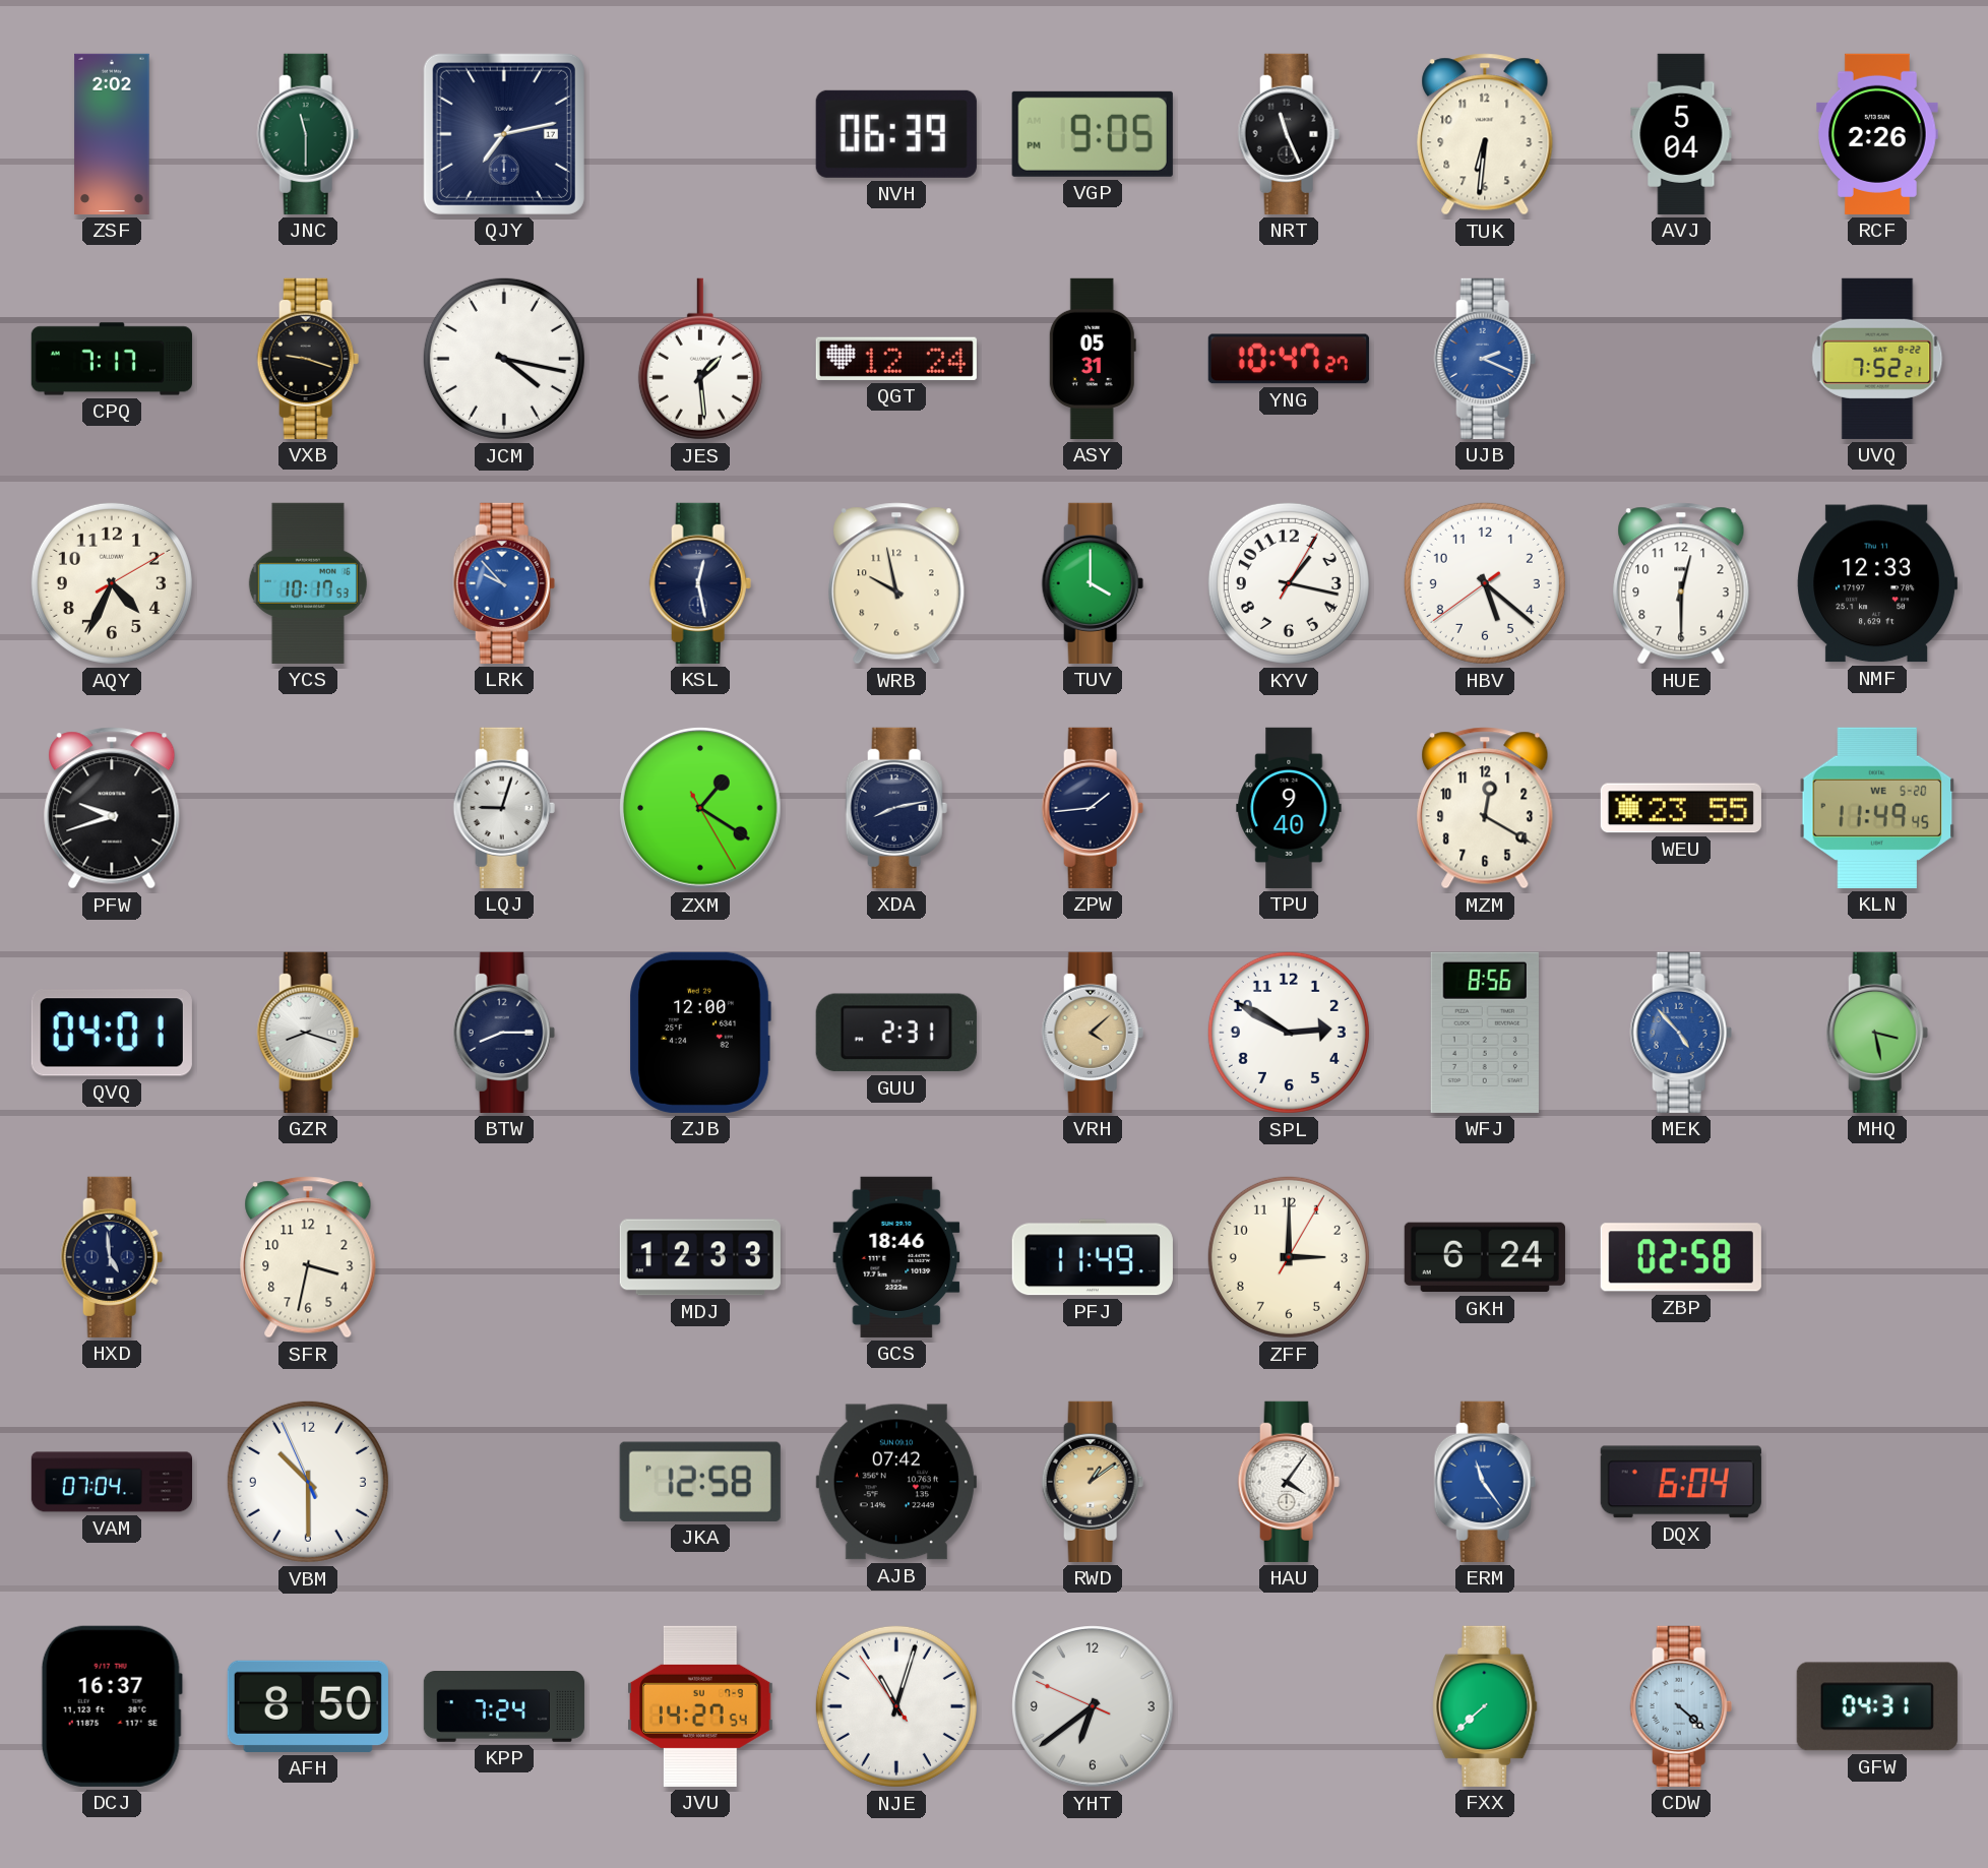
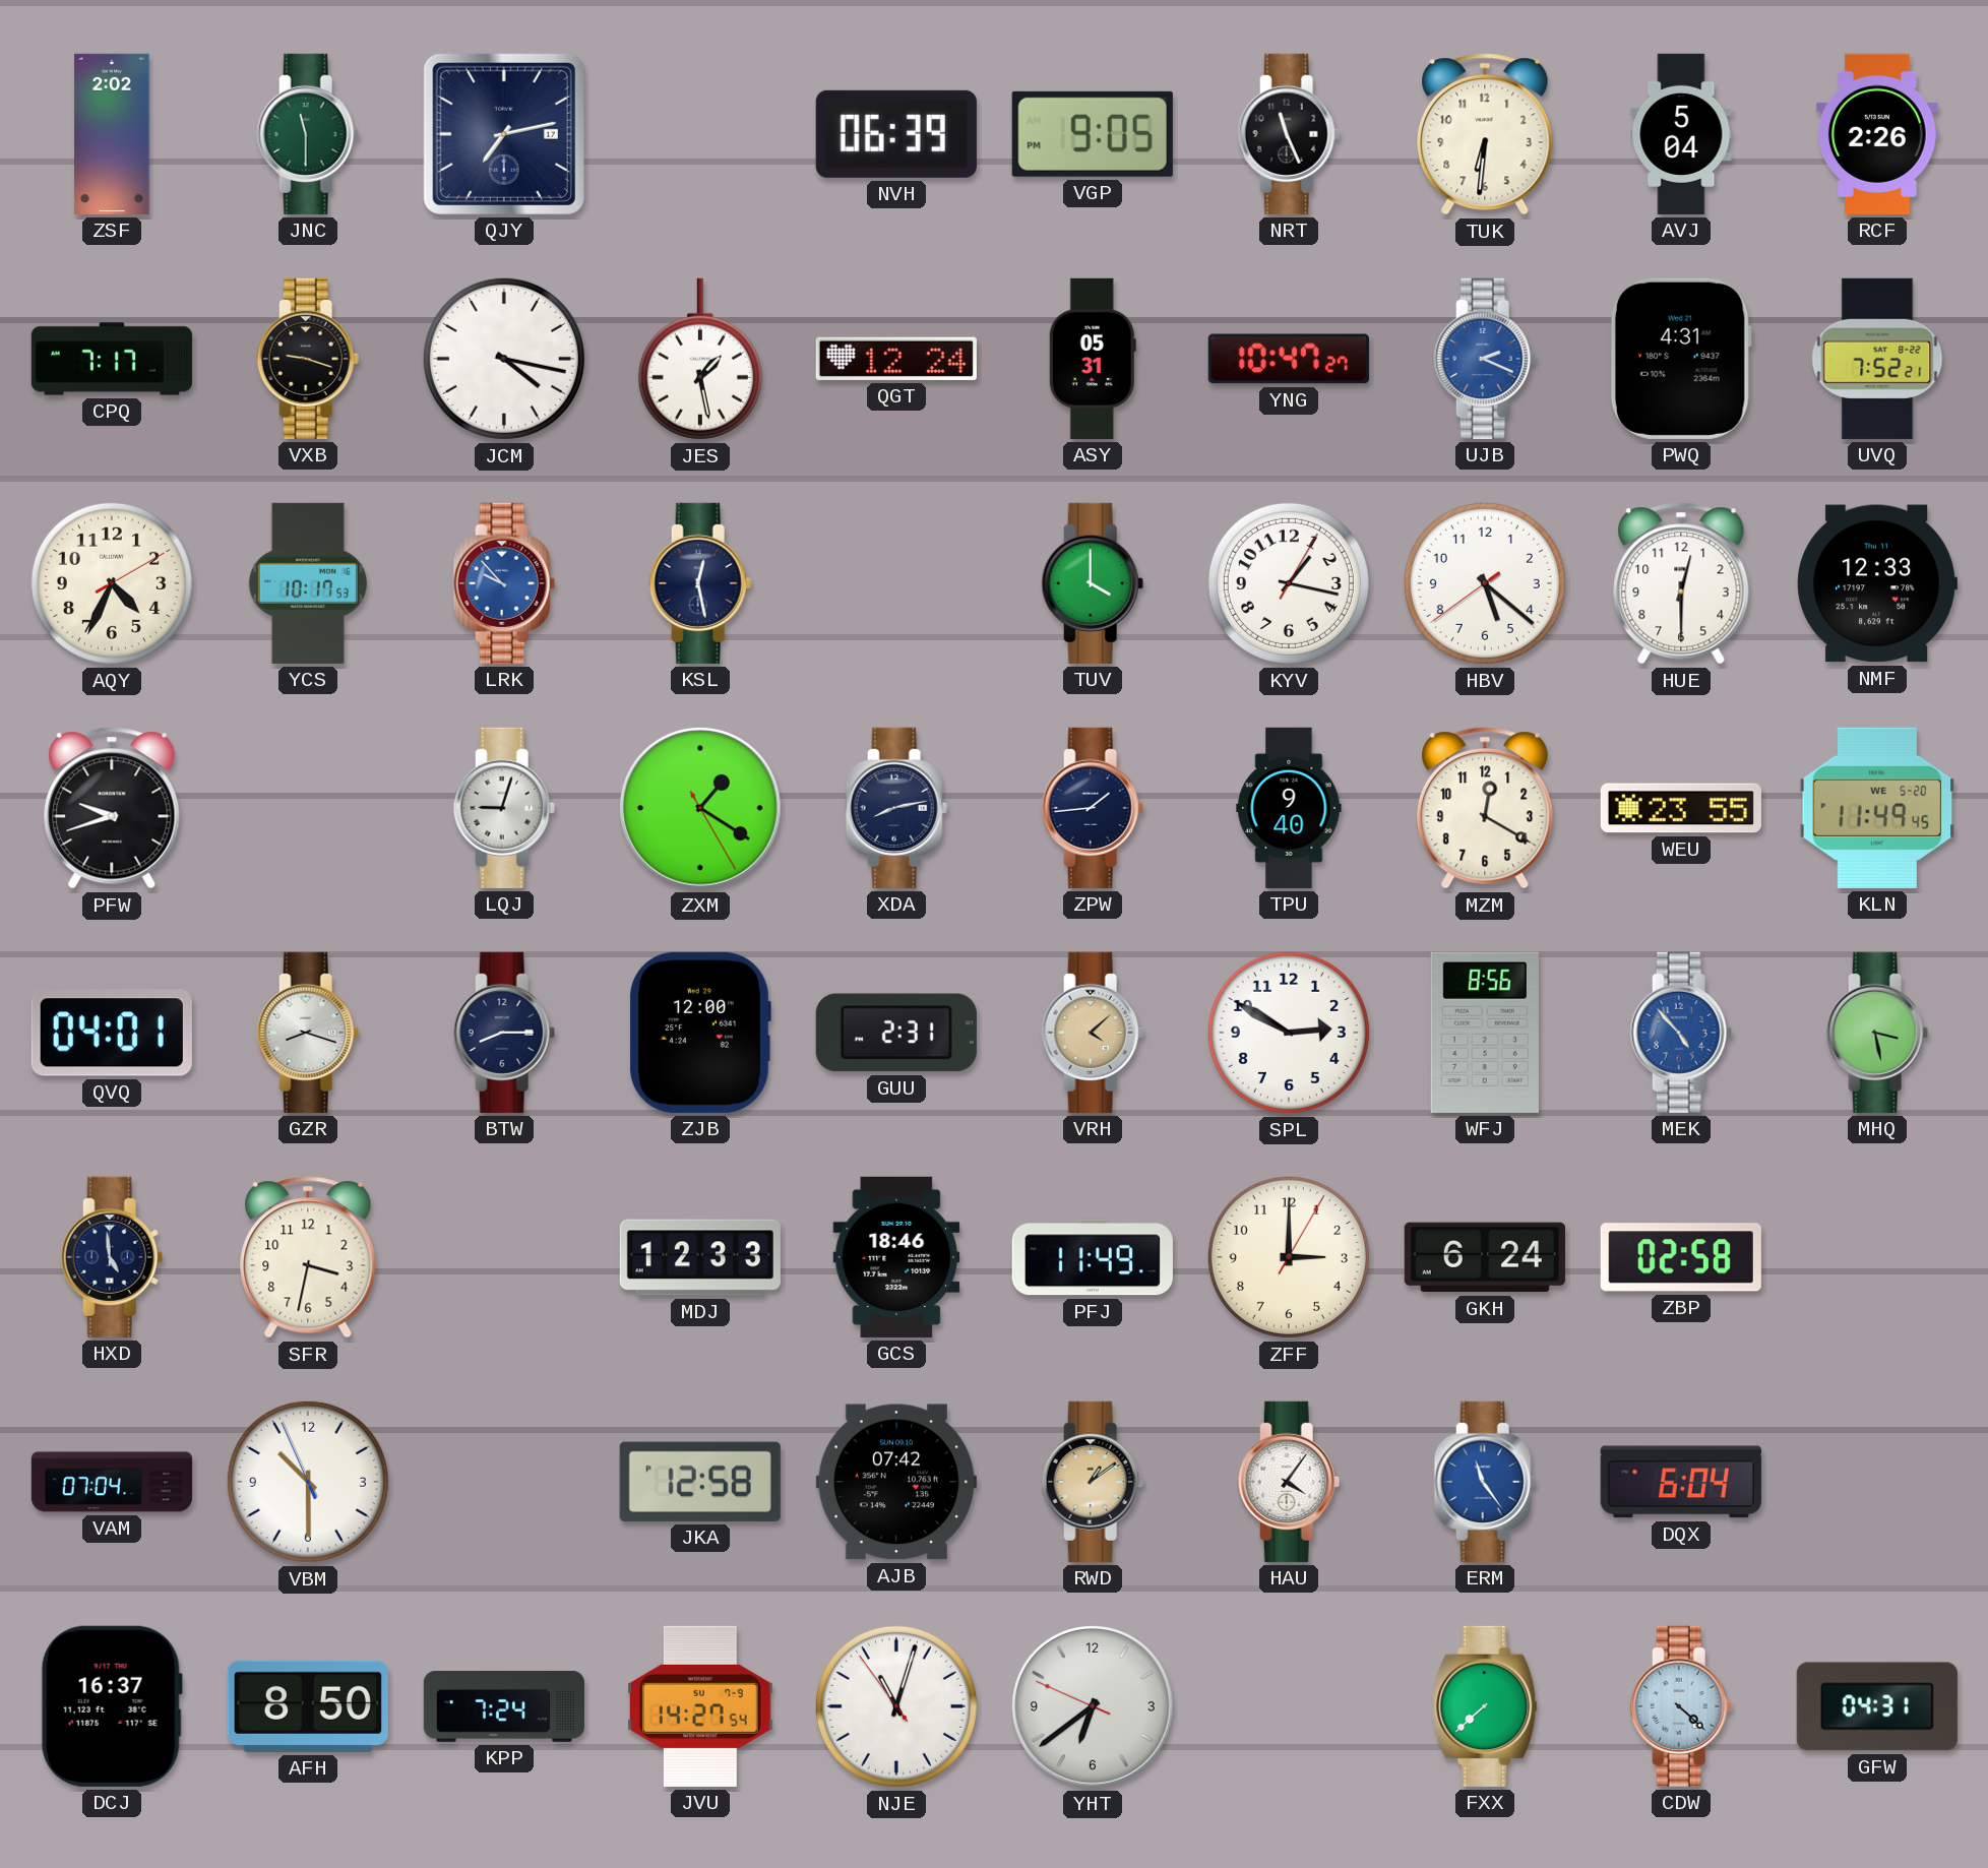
JES: 1:29 -> 1:28
PWQ: none -> 4:31
WRB: 9:58 -> none
